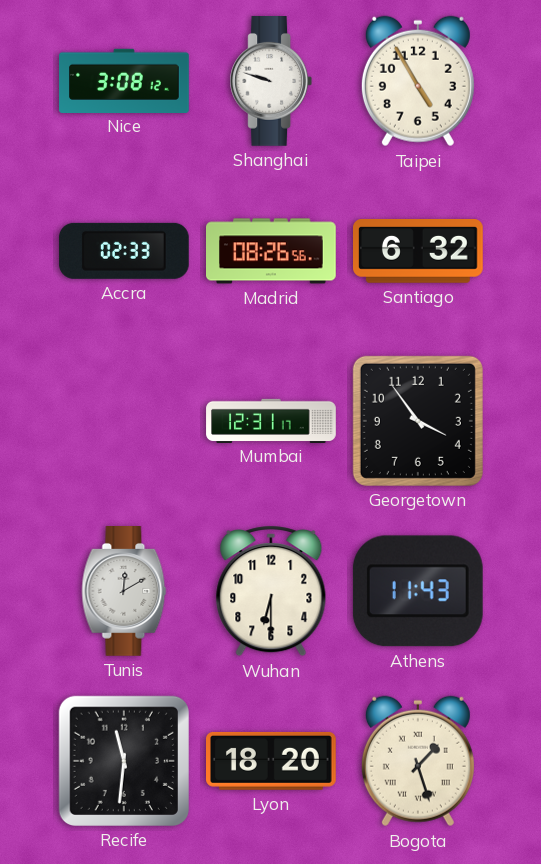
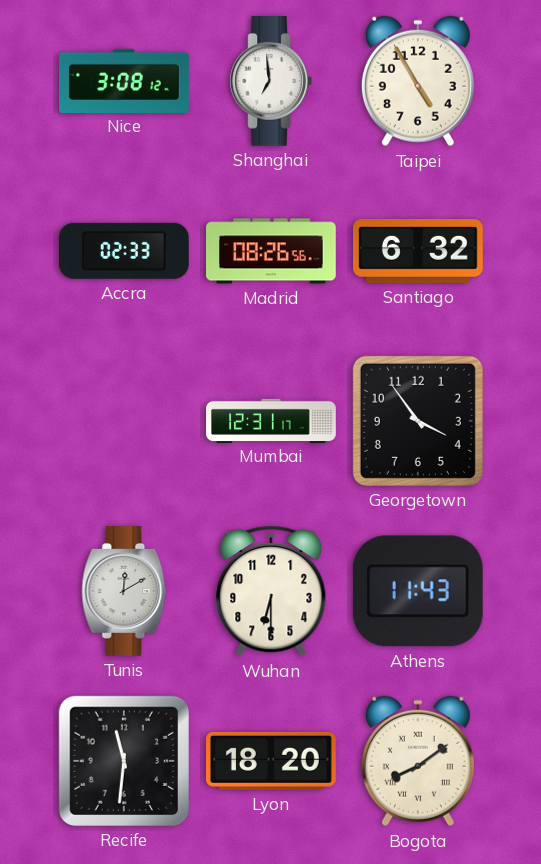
Shanghai: 9:48 -> 6:59
Bogota: 1:27 -> 8:09
